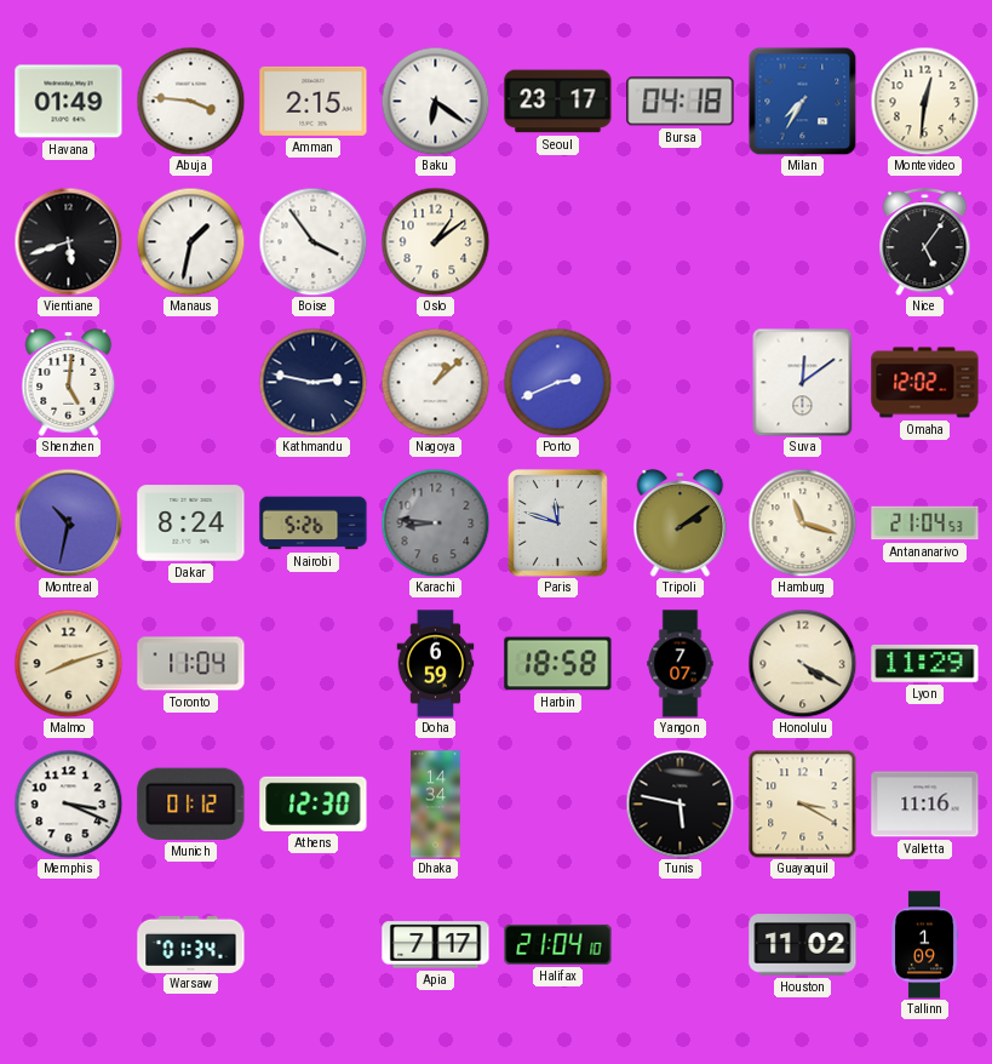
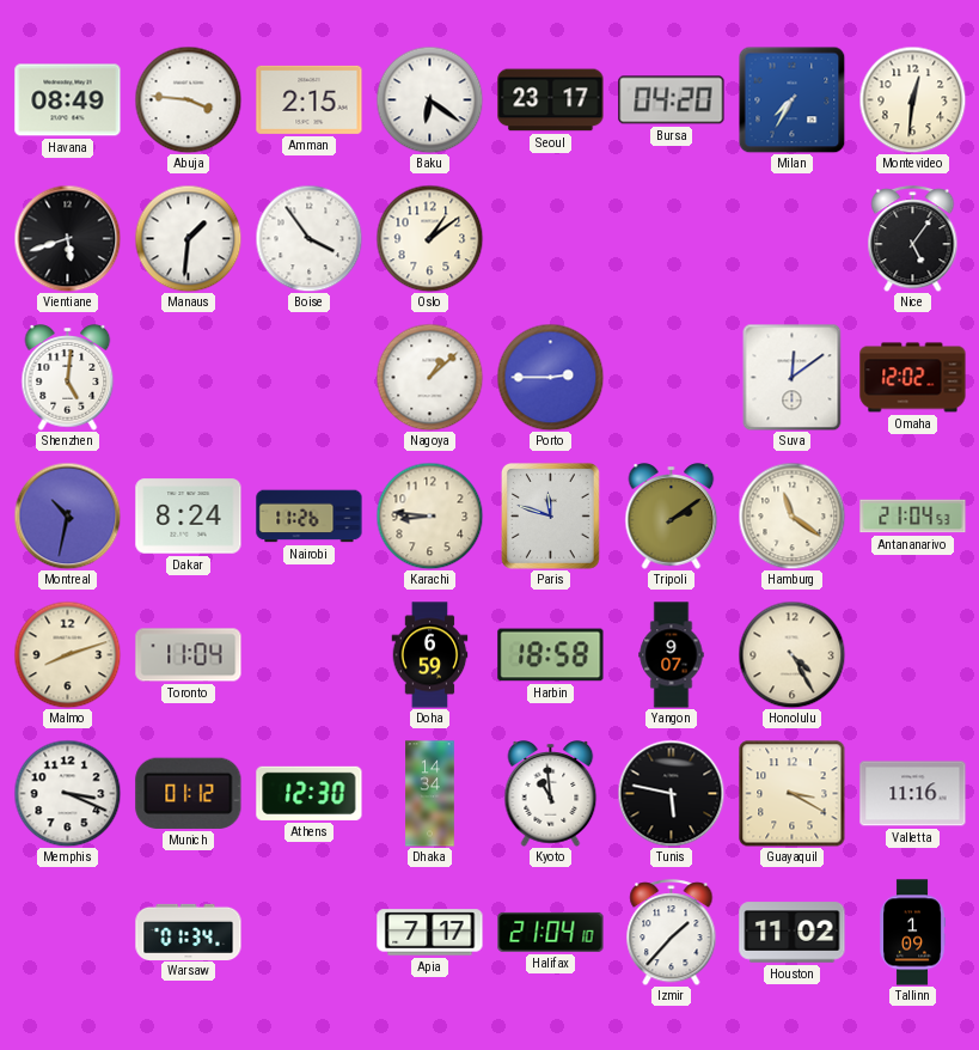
Havana: 01:49 -> 08:49
Bursa: 04:18 -> 04:20
Manaus: 1:32 -> 1:31
Kathmandu: 2:47 -> none
Porto: 2:41 -> 2:45
Nairobi: 5:26 -> 11:26
Karachi dial: grey -> cream
Hamburg: 11:18 -> 11:21
Yangon: 7:07 -> 9:07
Honolulu: 4:20 -> 4:25
Lyon: 11:29 -> none
Kyoto: none -> 10:59
Izmir: none -> 1:37
